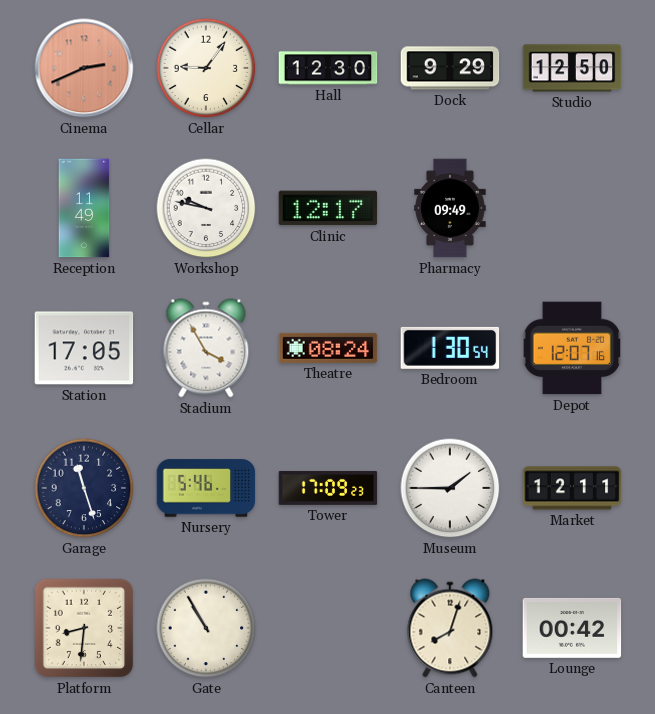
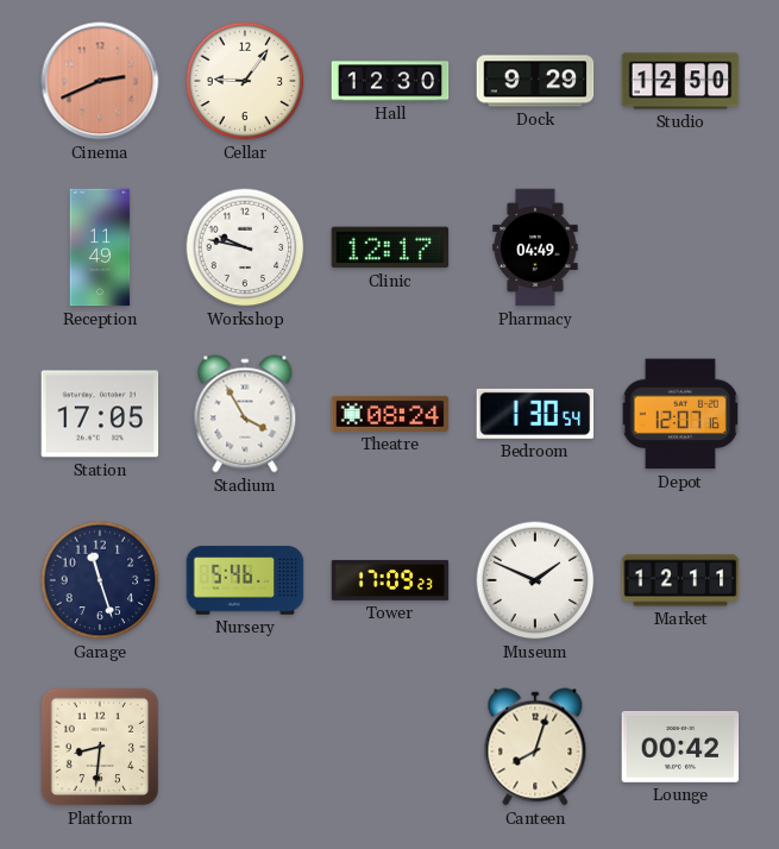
Pharmacy: 09:49 -> 04:49
Museum: 1:45 -> 1:49
Gate: 10:55 -> none
